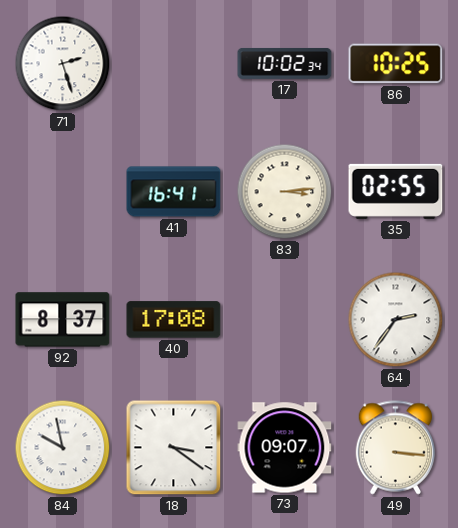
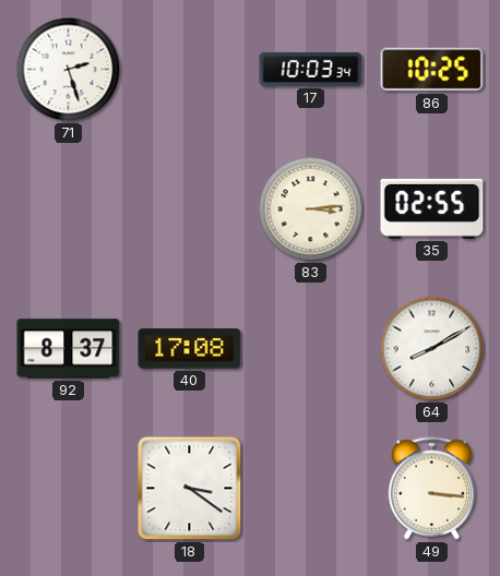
17: 10:02 -> 10:03
41: 16:41 -> none
64: 2:36 -> 8:10
84: 9:58 -> none
73: 09:07 -> none
